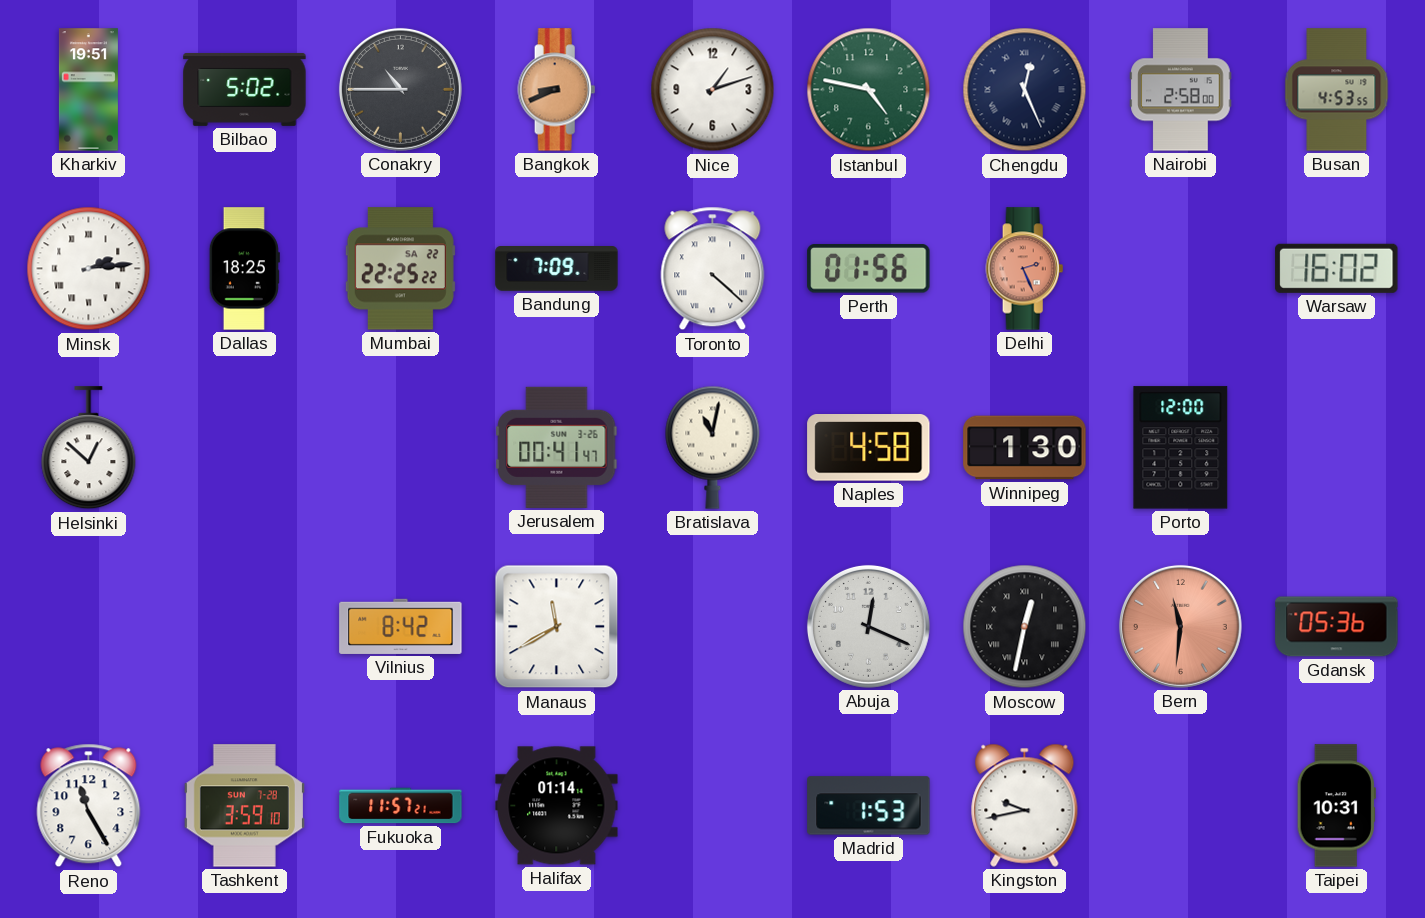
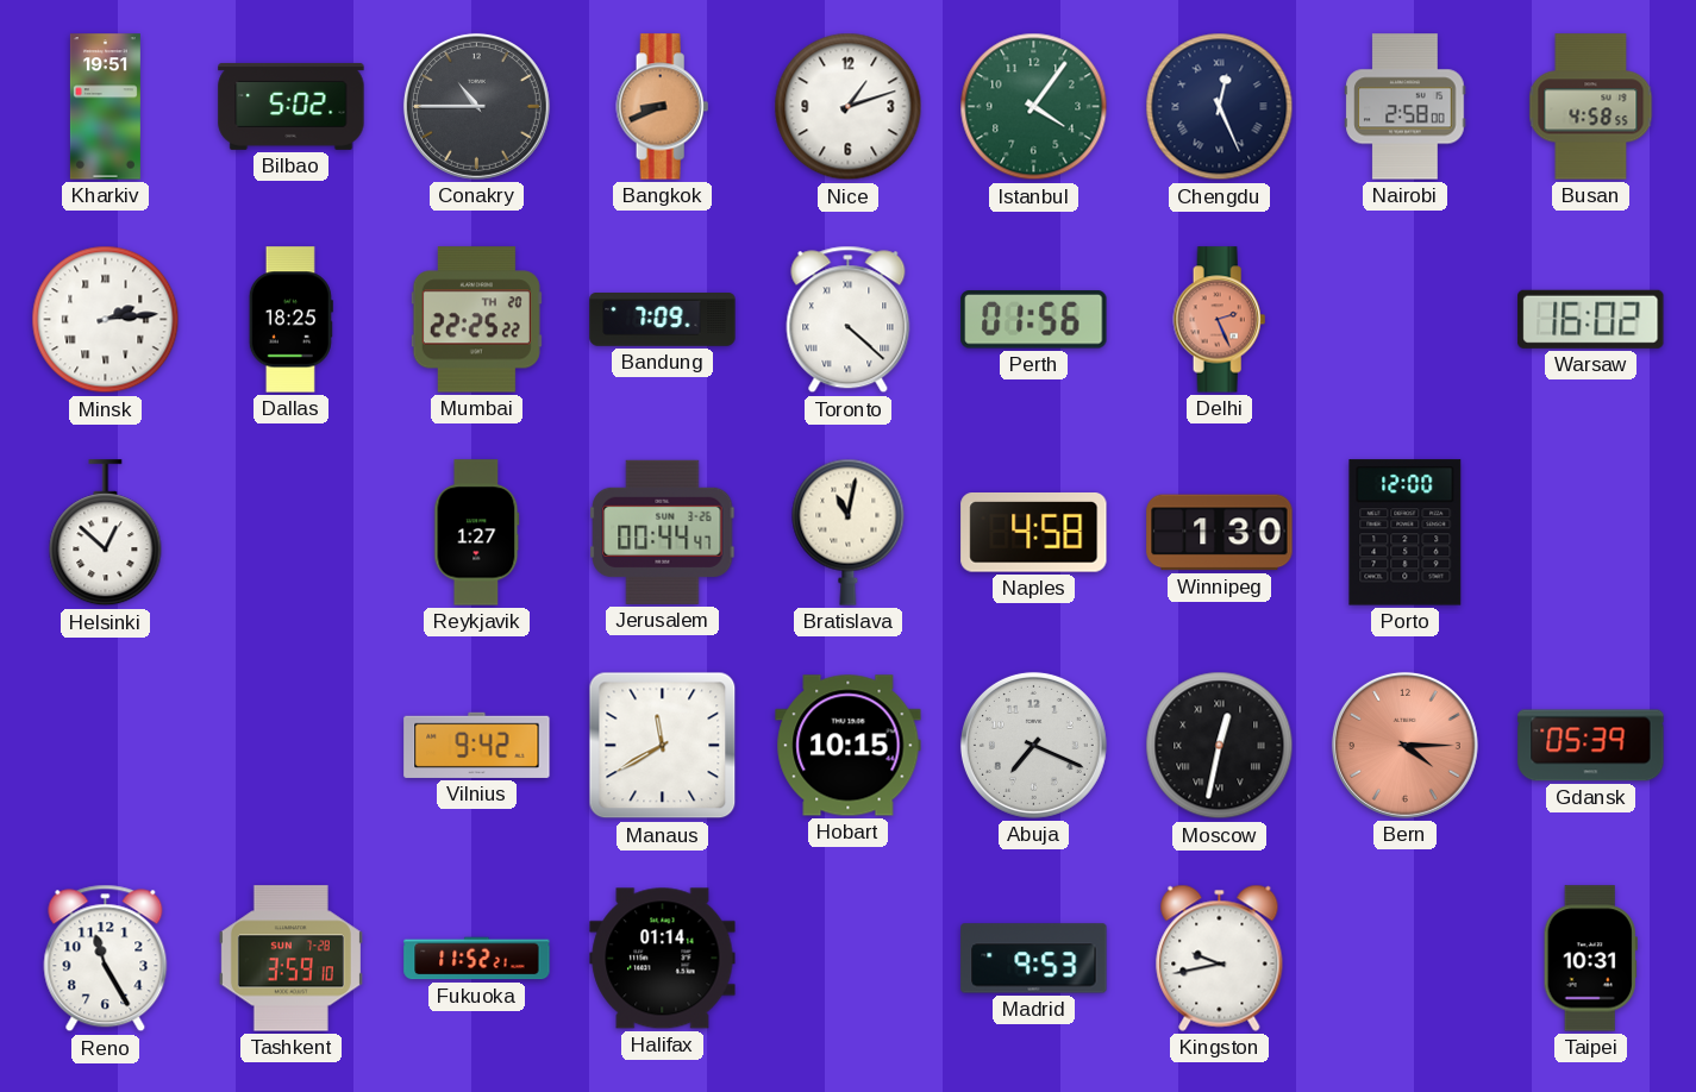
Istanbul: 4:47 -> 4:06
Busan: 4:53 -> 4:58
Mumbai date: SA 22 -> TH 20
Reykjavik: none -> 1:27
Jerusalem: 00:41 -> 00:44
Vilnius: 8:42 -> 9:42
Hobart: none -> 10:15
Abuja: 12:19 -> 7:19
Bern: 11:31 -> 4:15
Gdansk: 05:36 -> 05:39
Fukuoka: 11:57 -> 11:52
Madrid: 1:53 -> 9:53
